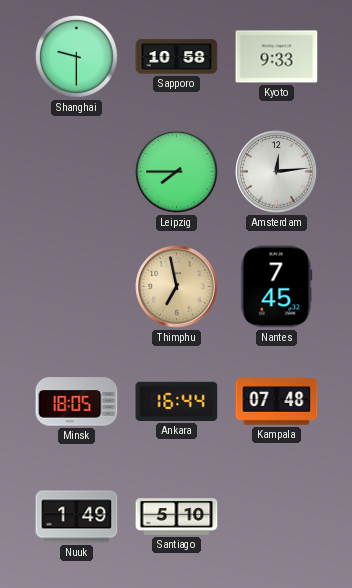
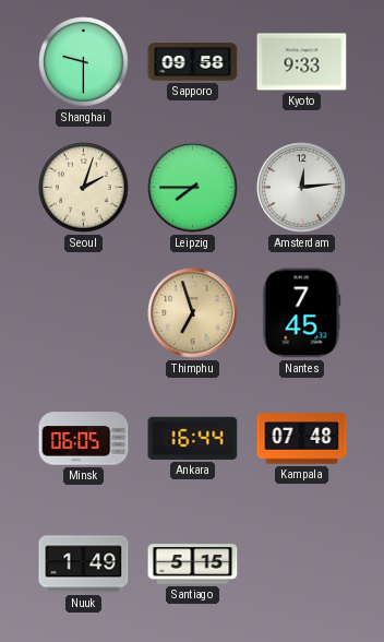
Sapporo: 10:58 -> 09:58
Seoul: none -> 2:03
Thimphu: 6:58 -> 6:57
Minsk: 18:05 -> 06:05
Santiago: 5:10 -> 5:15
